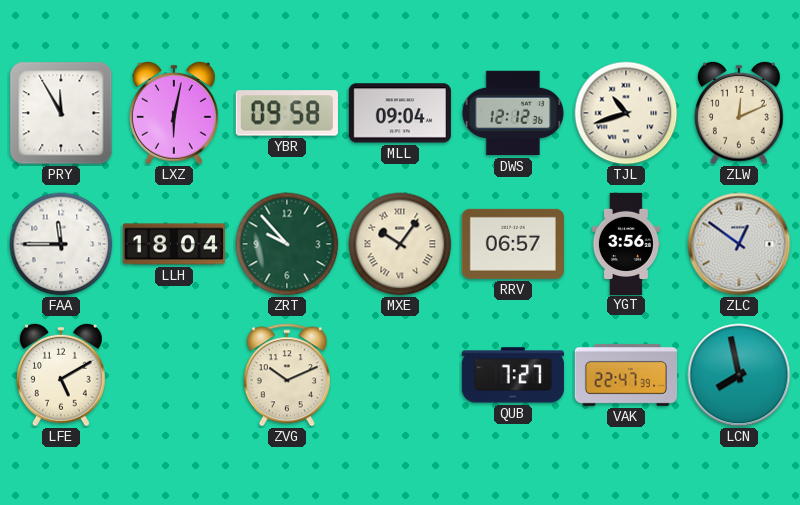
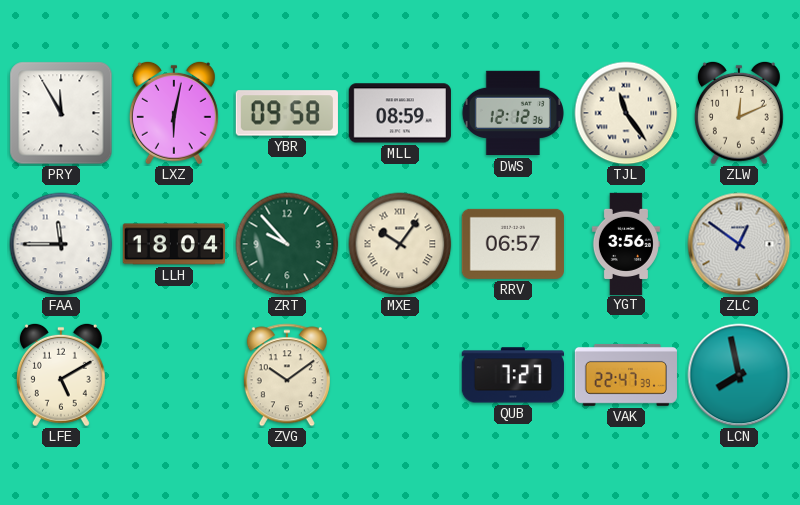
MLL: 09:04 -> 08:59
TJL: 10:42 -> 11:24
ZVG: 10:11 -> 10:09
